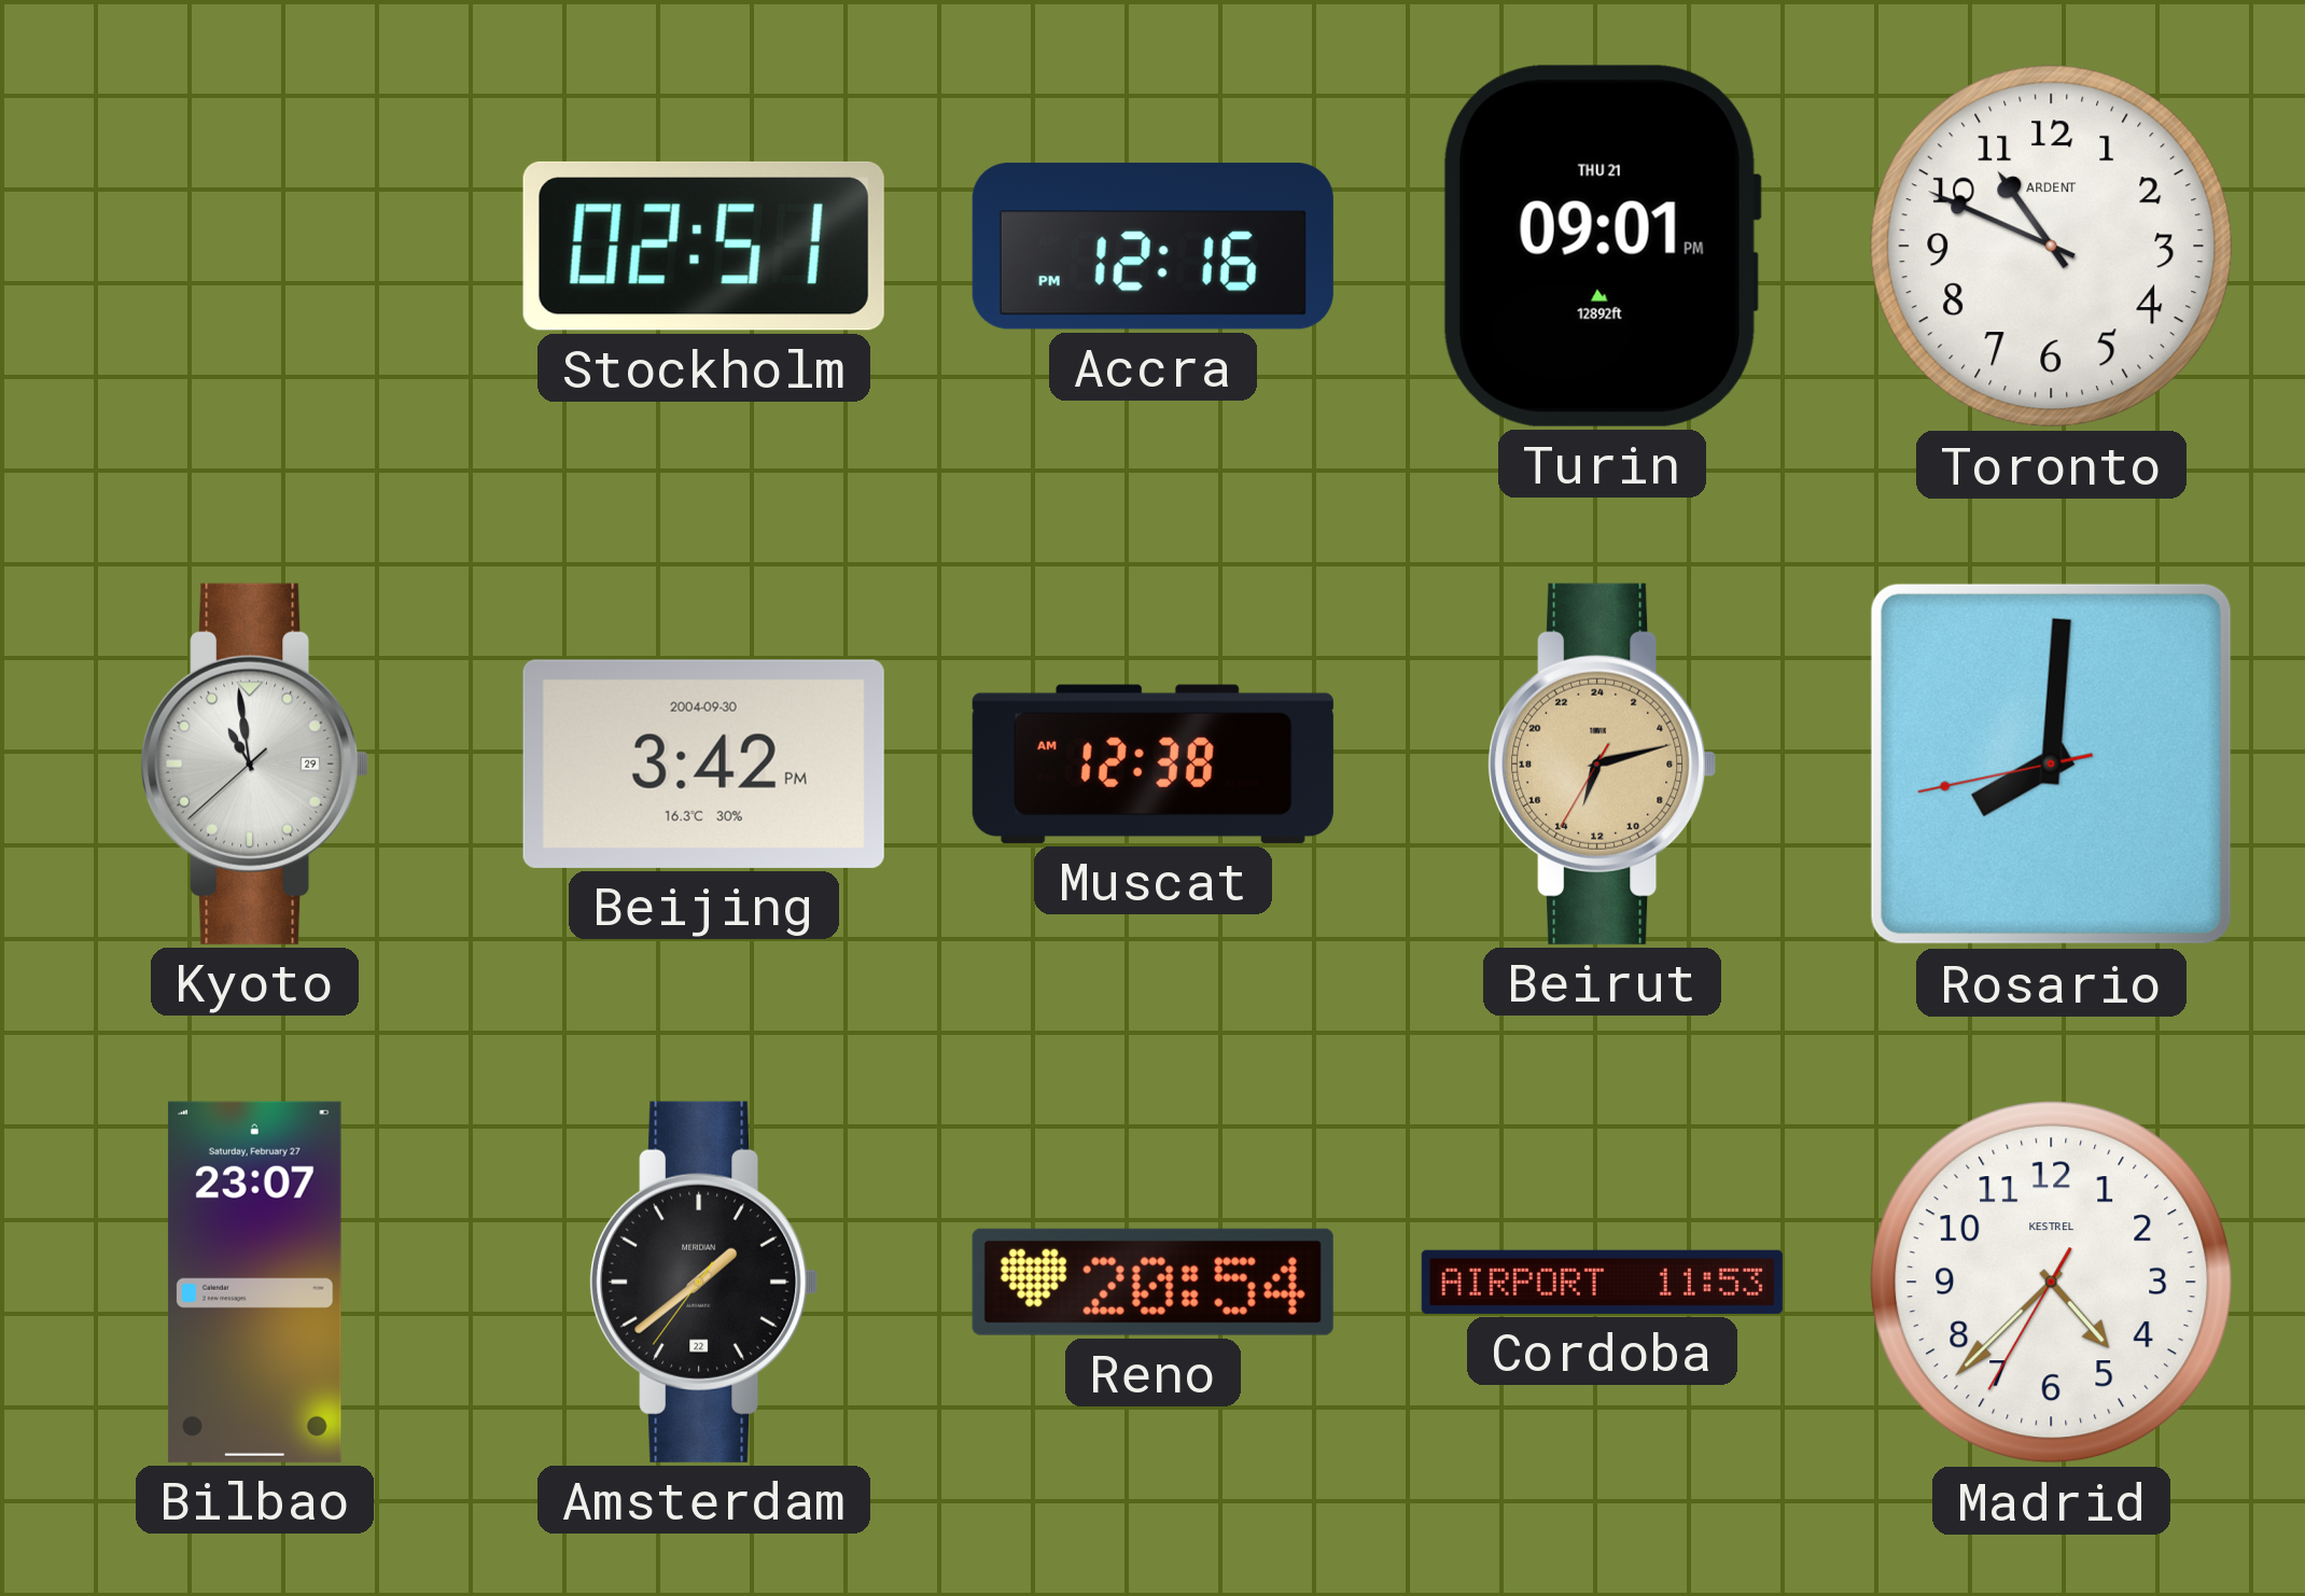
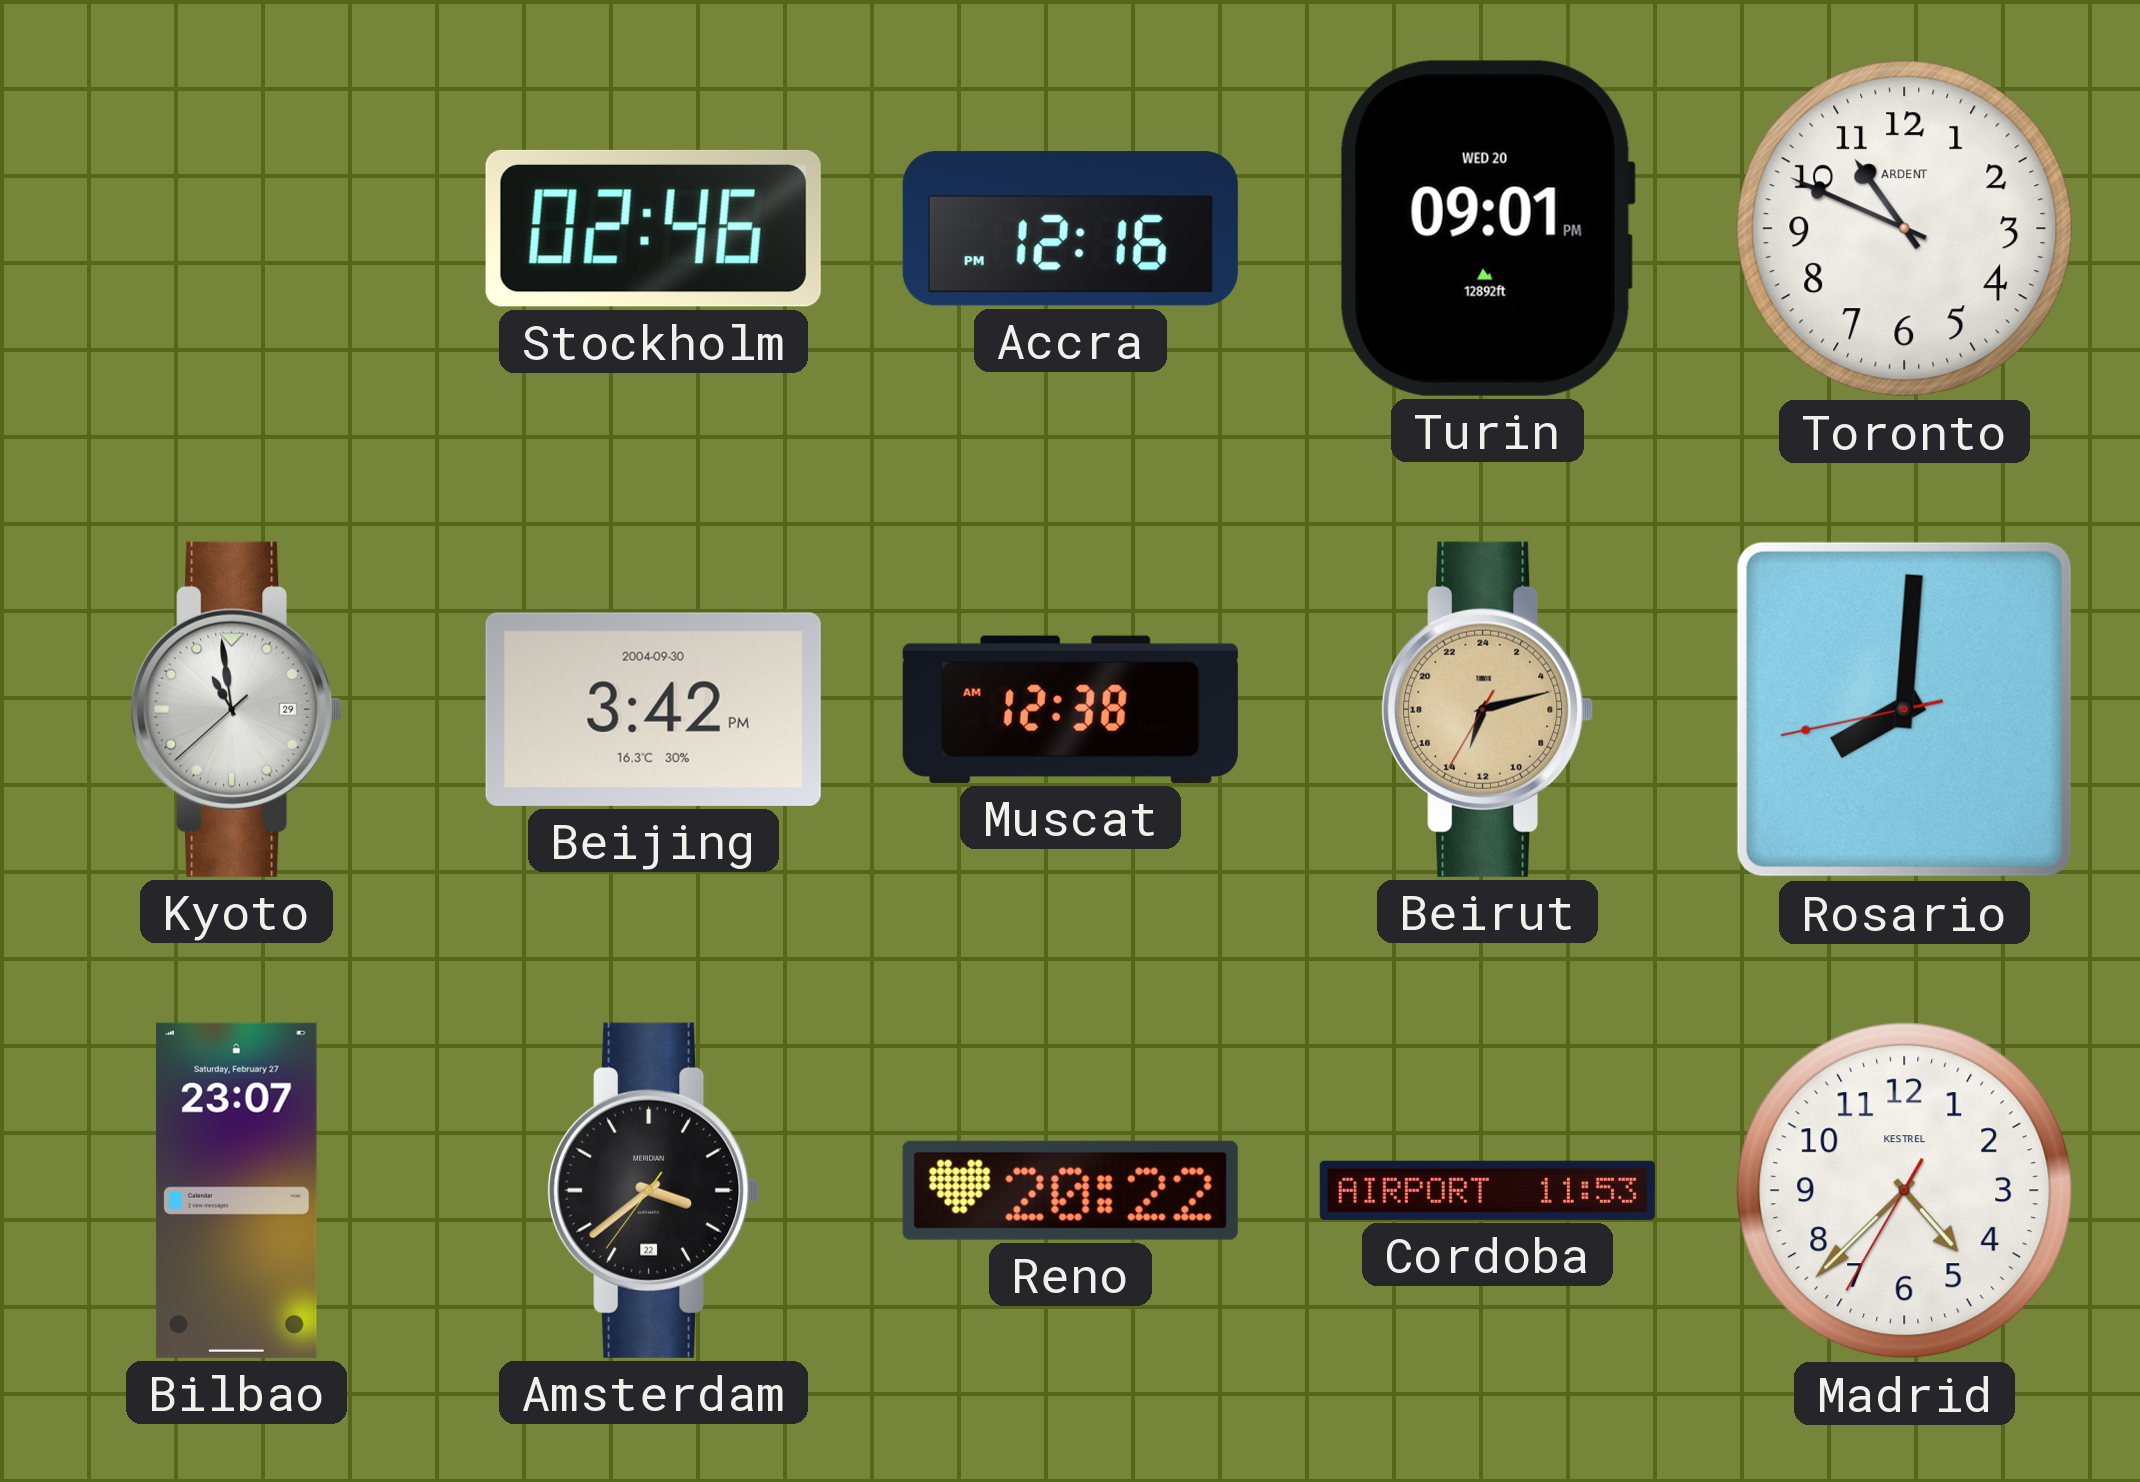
Stockholm: 02:51 -> 02:46
Turin date: THU 21 -> WED 20
Amsterdam: 1:38 -> 3:38
Reno: 20:54 -> 20:22
